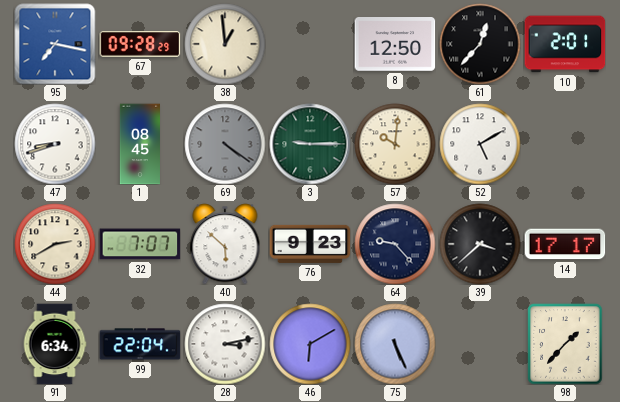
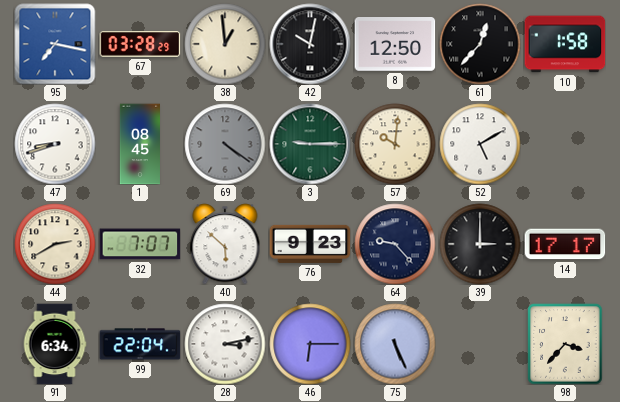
67: 09:28 -> 03:28
42: none -> 10:02
10: 2:01 -> 1:58
39: 3:38 -> 3:00
46: 6:10 -> 6:15
98: 1:37 -> 3:37
